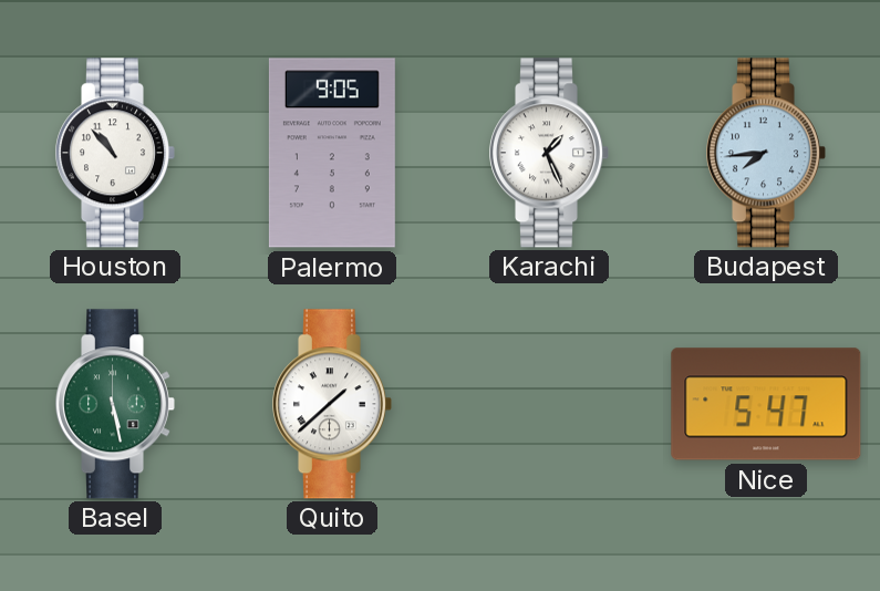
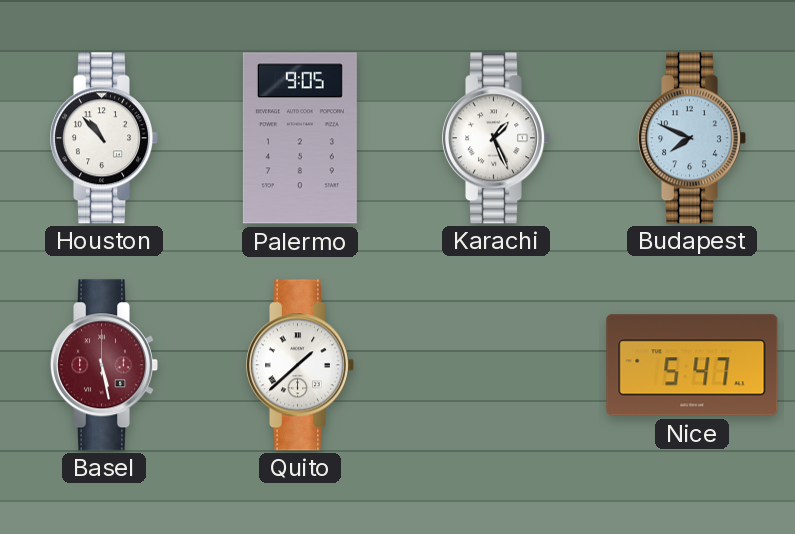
Budapest: 7:44 -> 7:49
Basel dial: green -> burgundy
